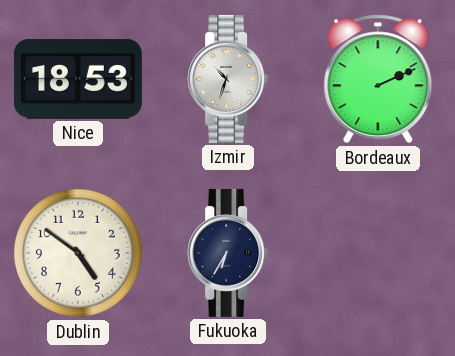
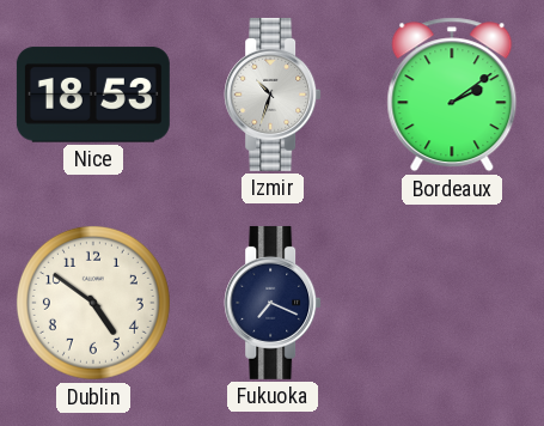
Bordeaux: 2:11 -> 2:09
Fukuoka: 6:35 -> 7:19
